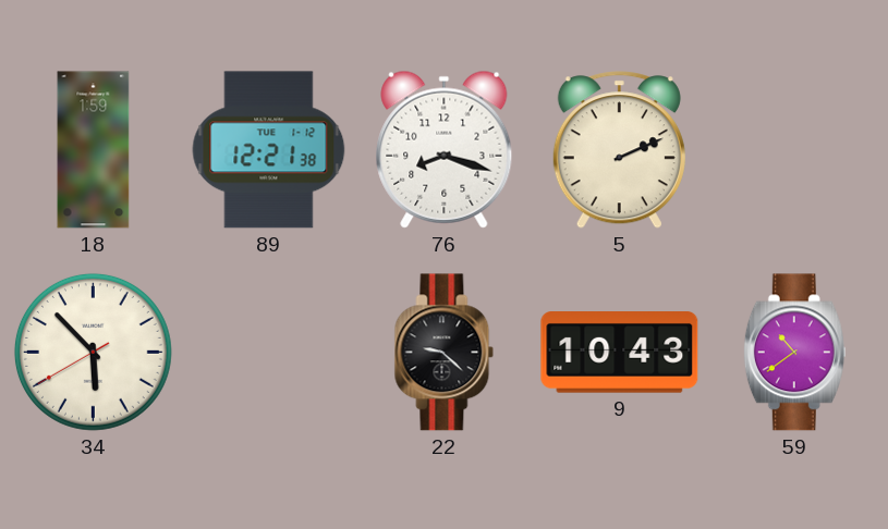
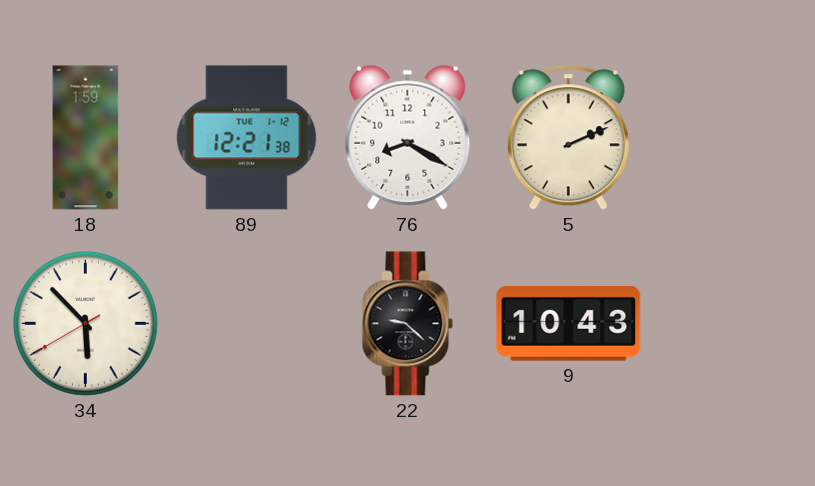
76: 8:18 -> 8:20
59: 10:39 -> none
